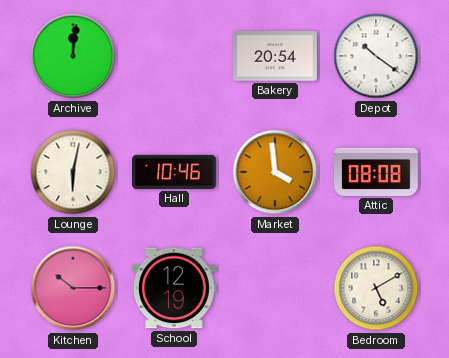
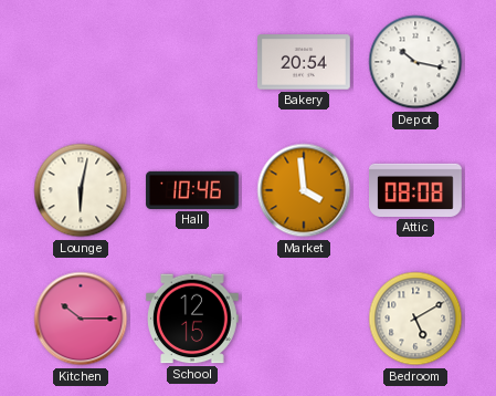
Archive: 12:01 -> none
Depot: 10:21 -> 10:17
School: 12:19 -> 12:15
